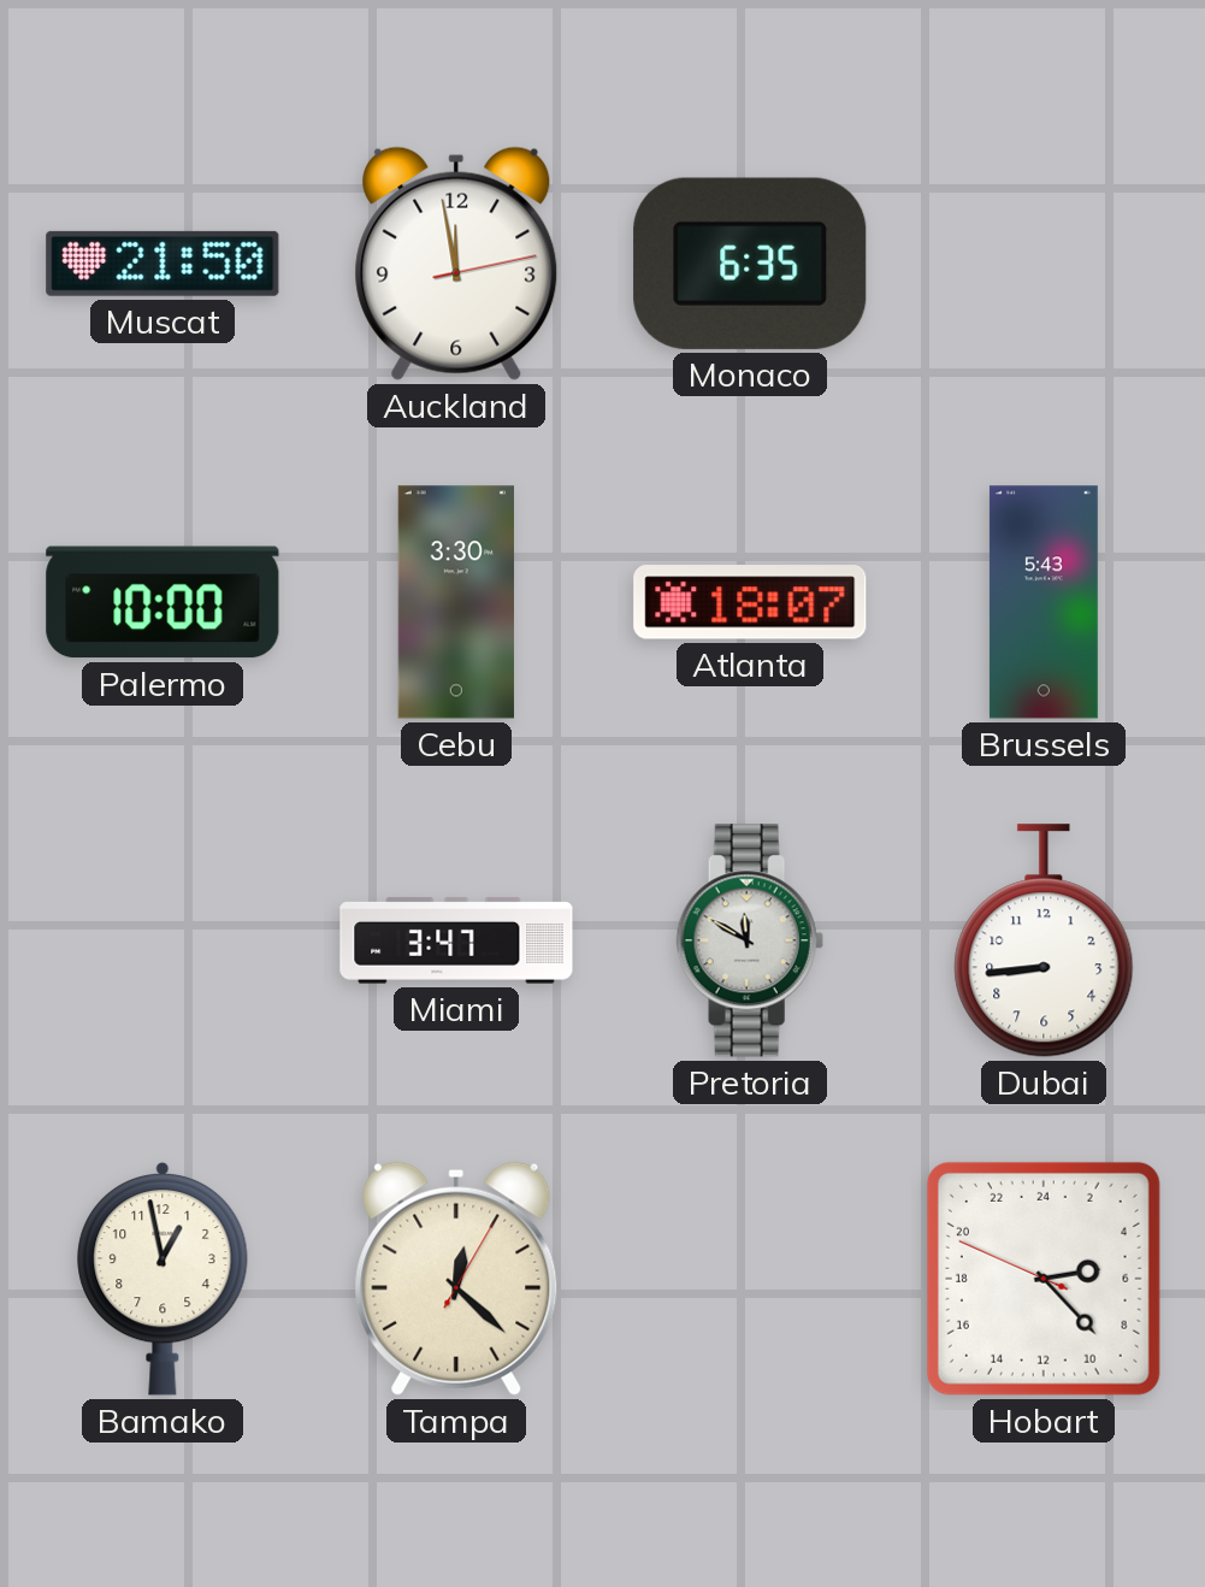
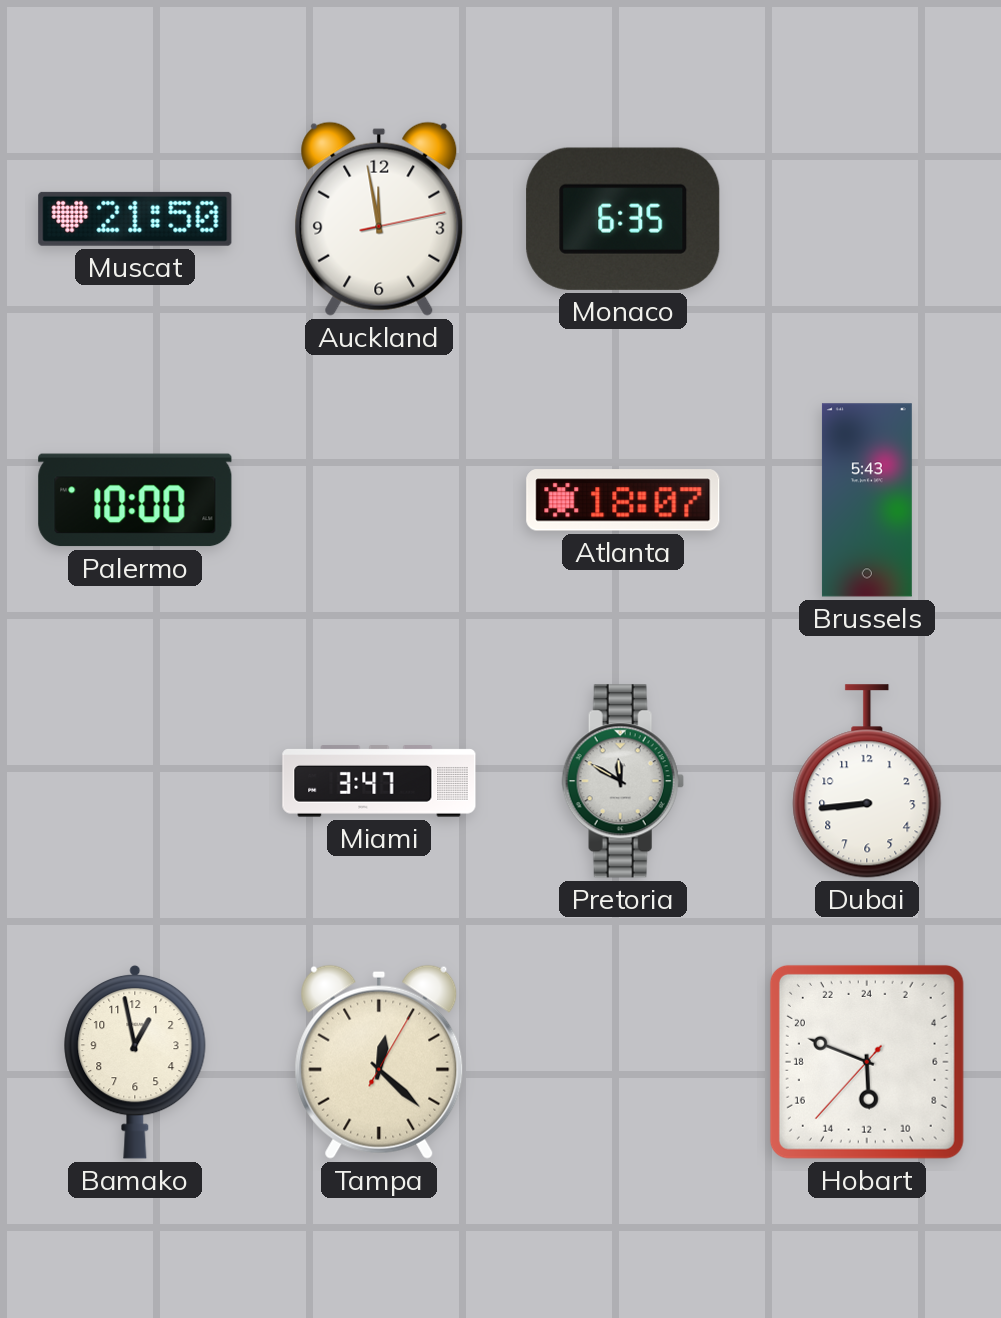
Cebu: 3:30 -> none
Hobart: 5:22 -> 11:48
